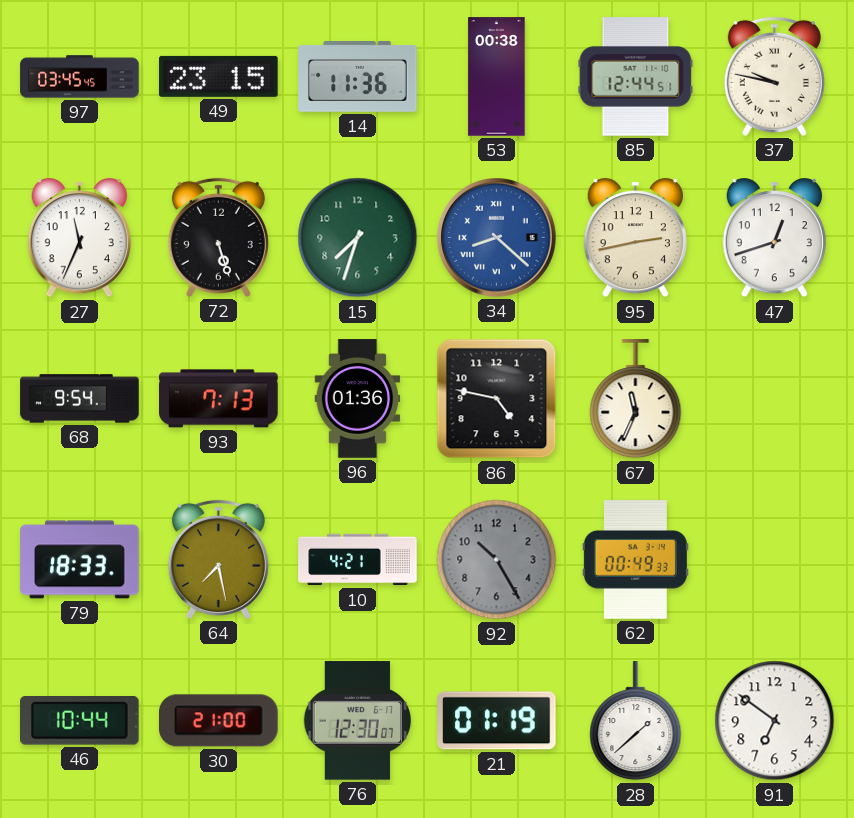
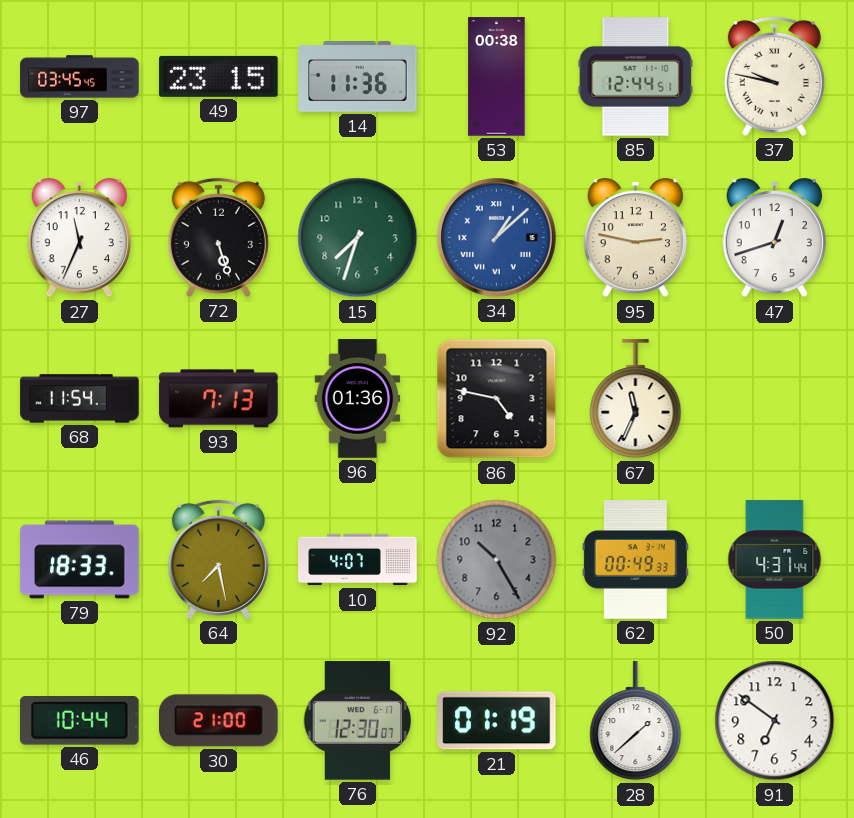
34: 8:22 -> 1:08
95: 2:43 -> 2:47
68: 9:54 -> 11:54
10: 4:21 -> 4:07
50: none -> 4:31
